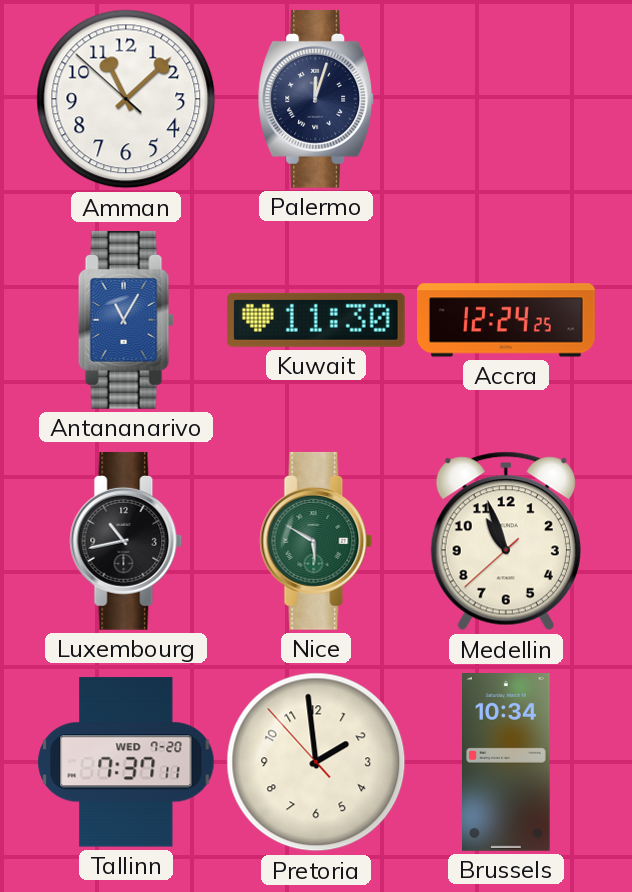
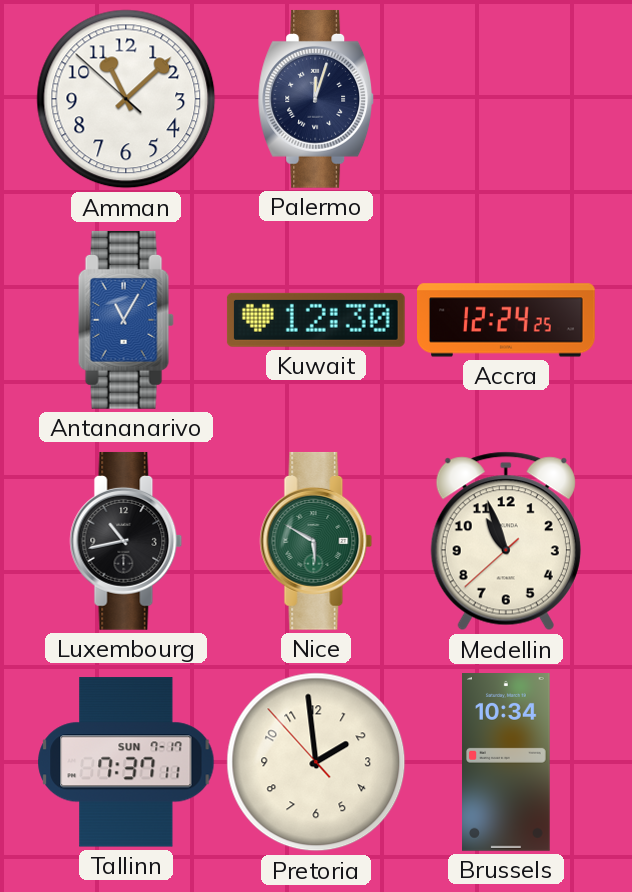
Kuwait: 11:30 -> 12:30
Tallinn date: WED 7-20 -> SUN 7-17
